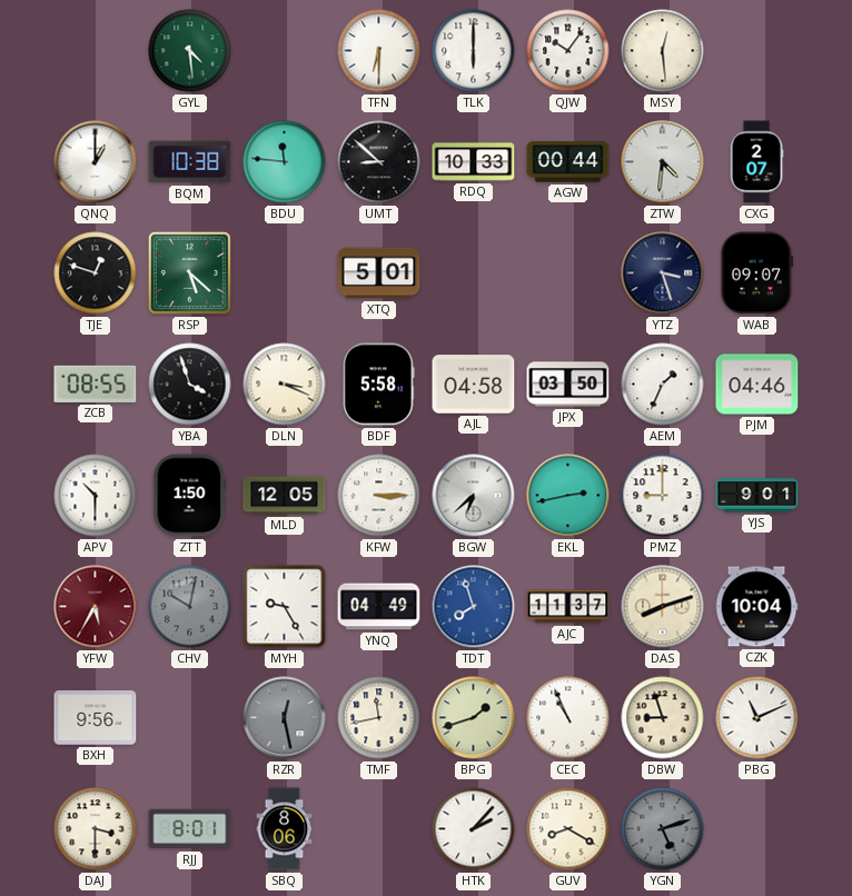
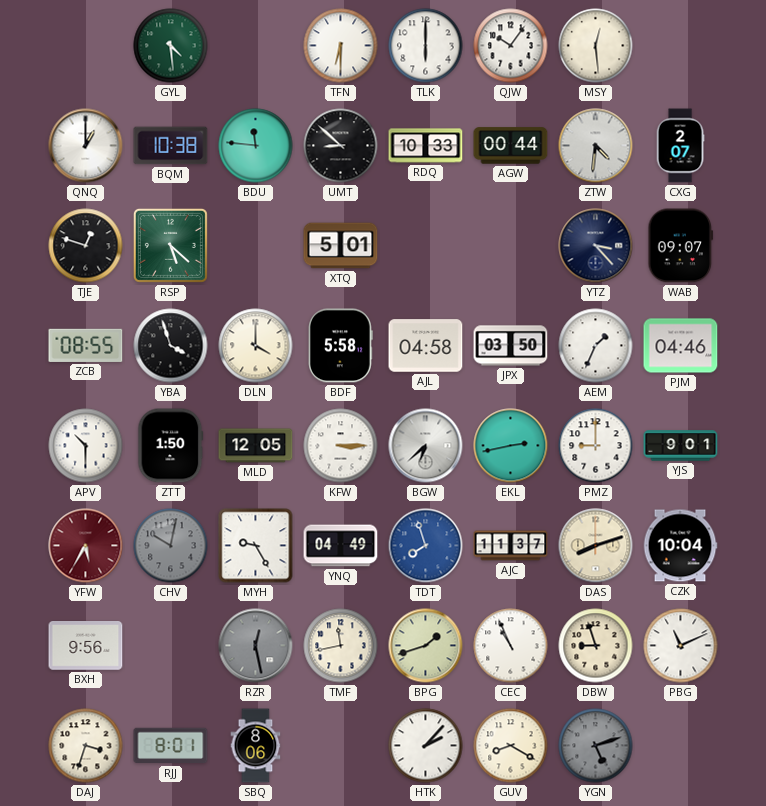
YTZ: 3:27 -> 3:23
DLN: 3:19 -> 4:00
DAJ: 3:30 -> 3:33
